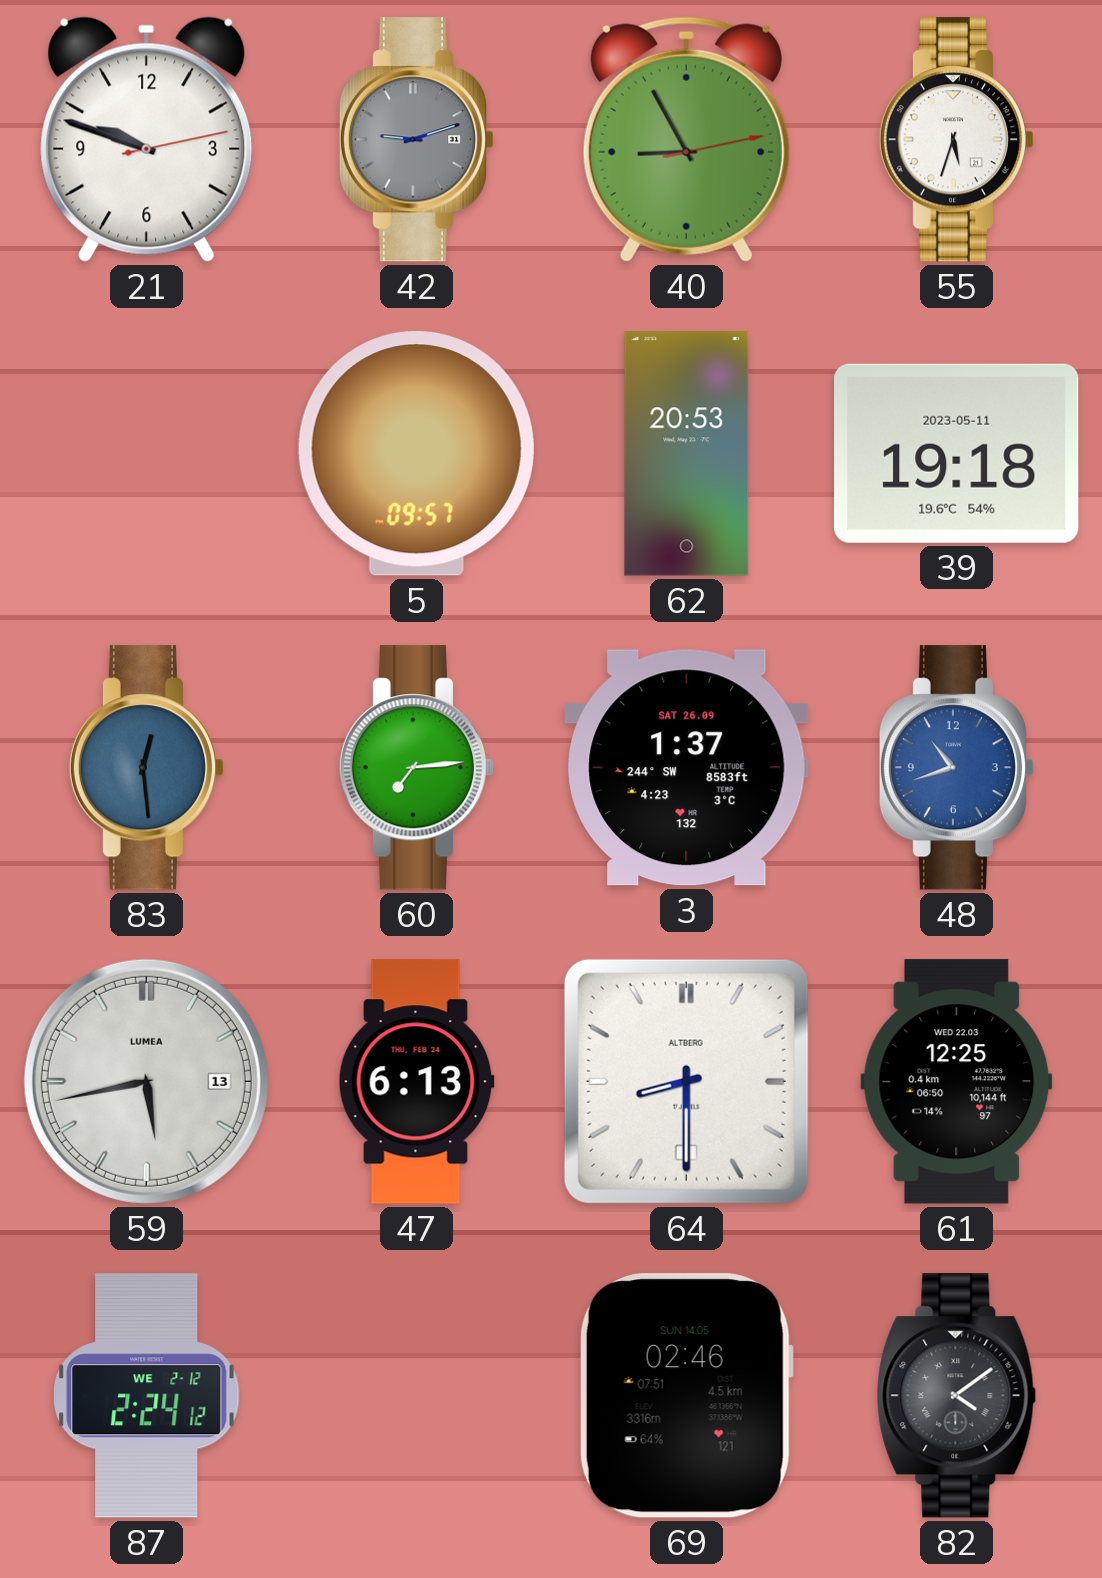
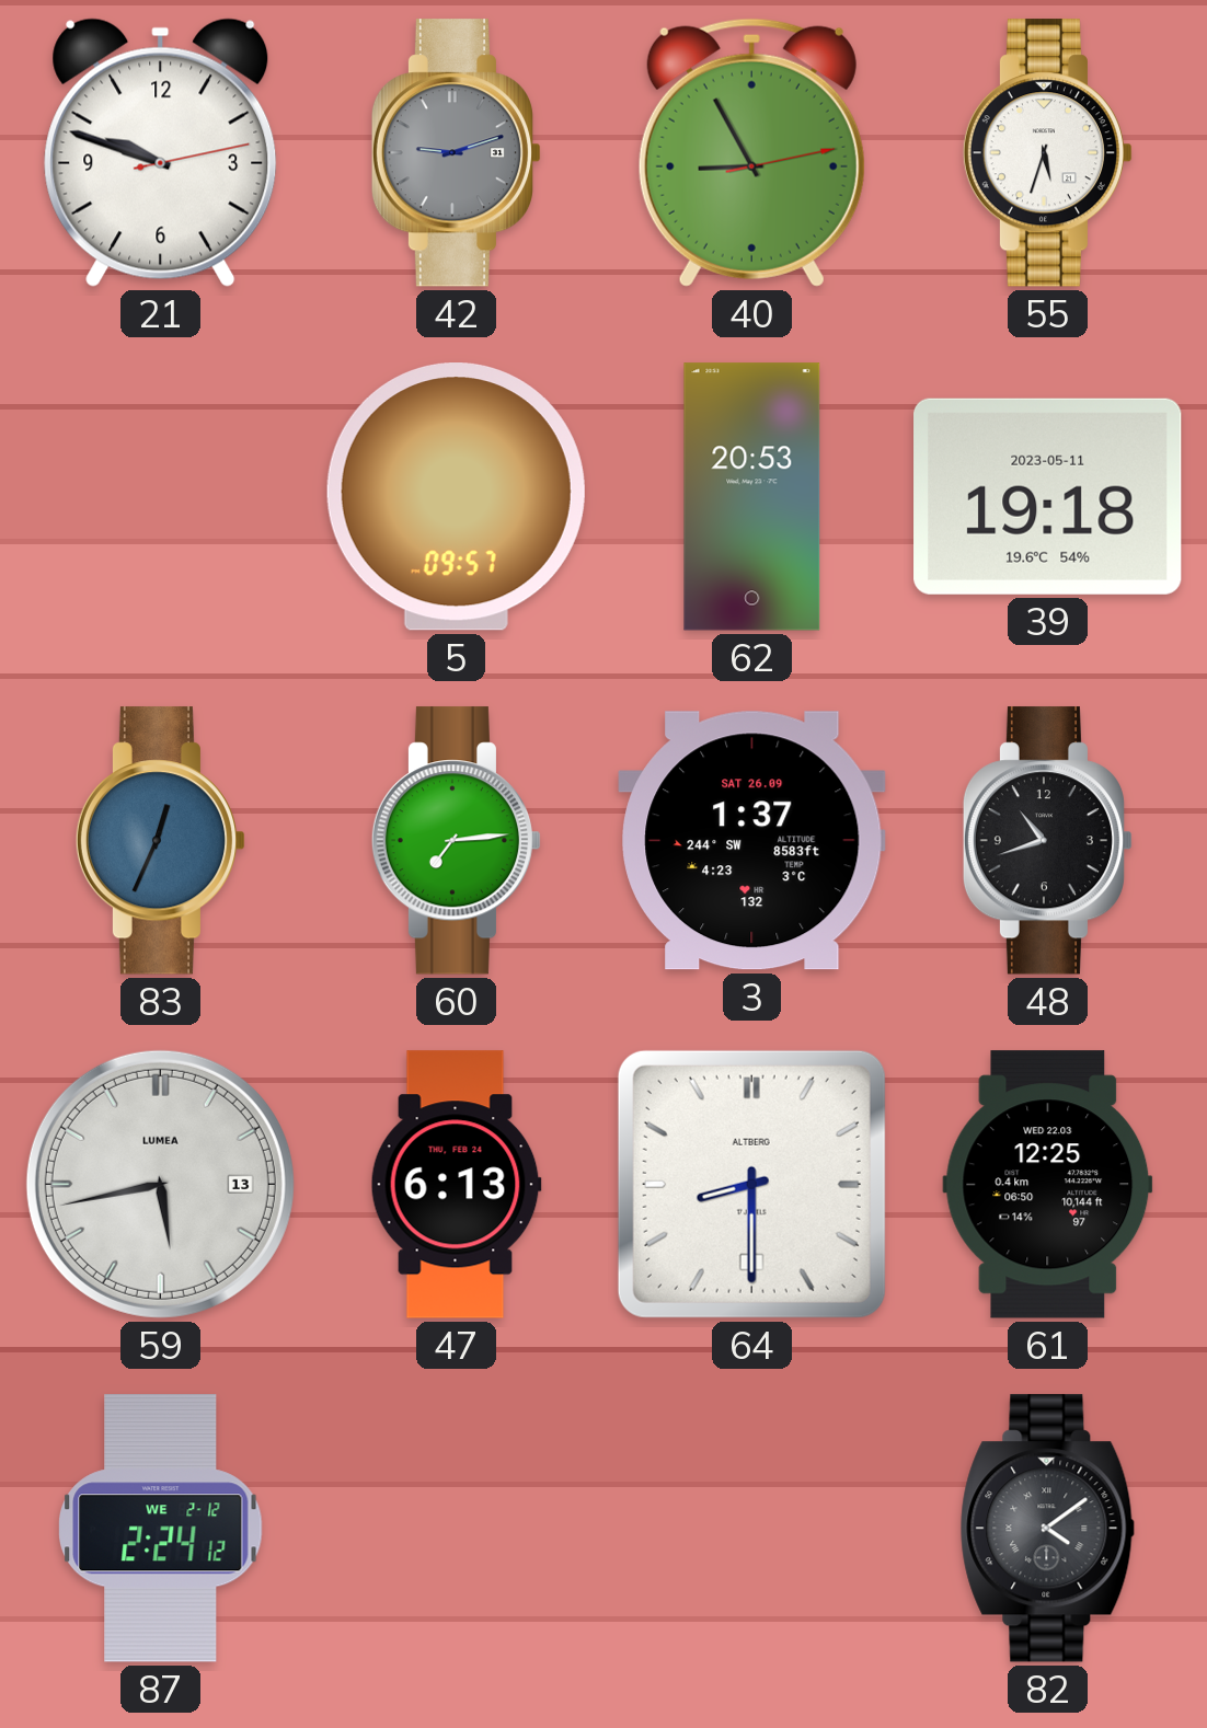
83: 12:29 -> 12:34
48 dial: blue -> black
69: 02:46 -> none
